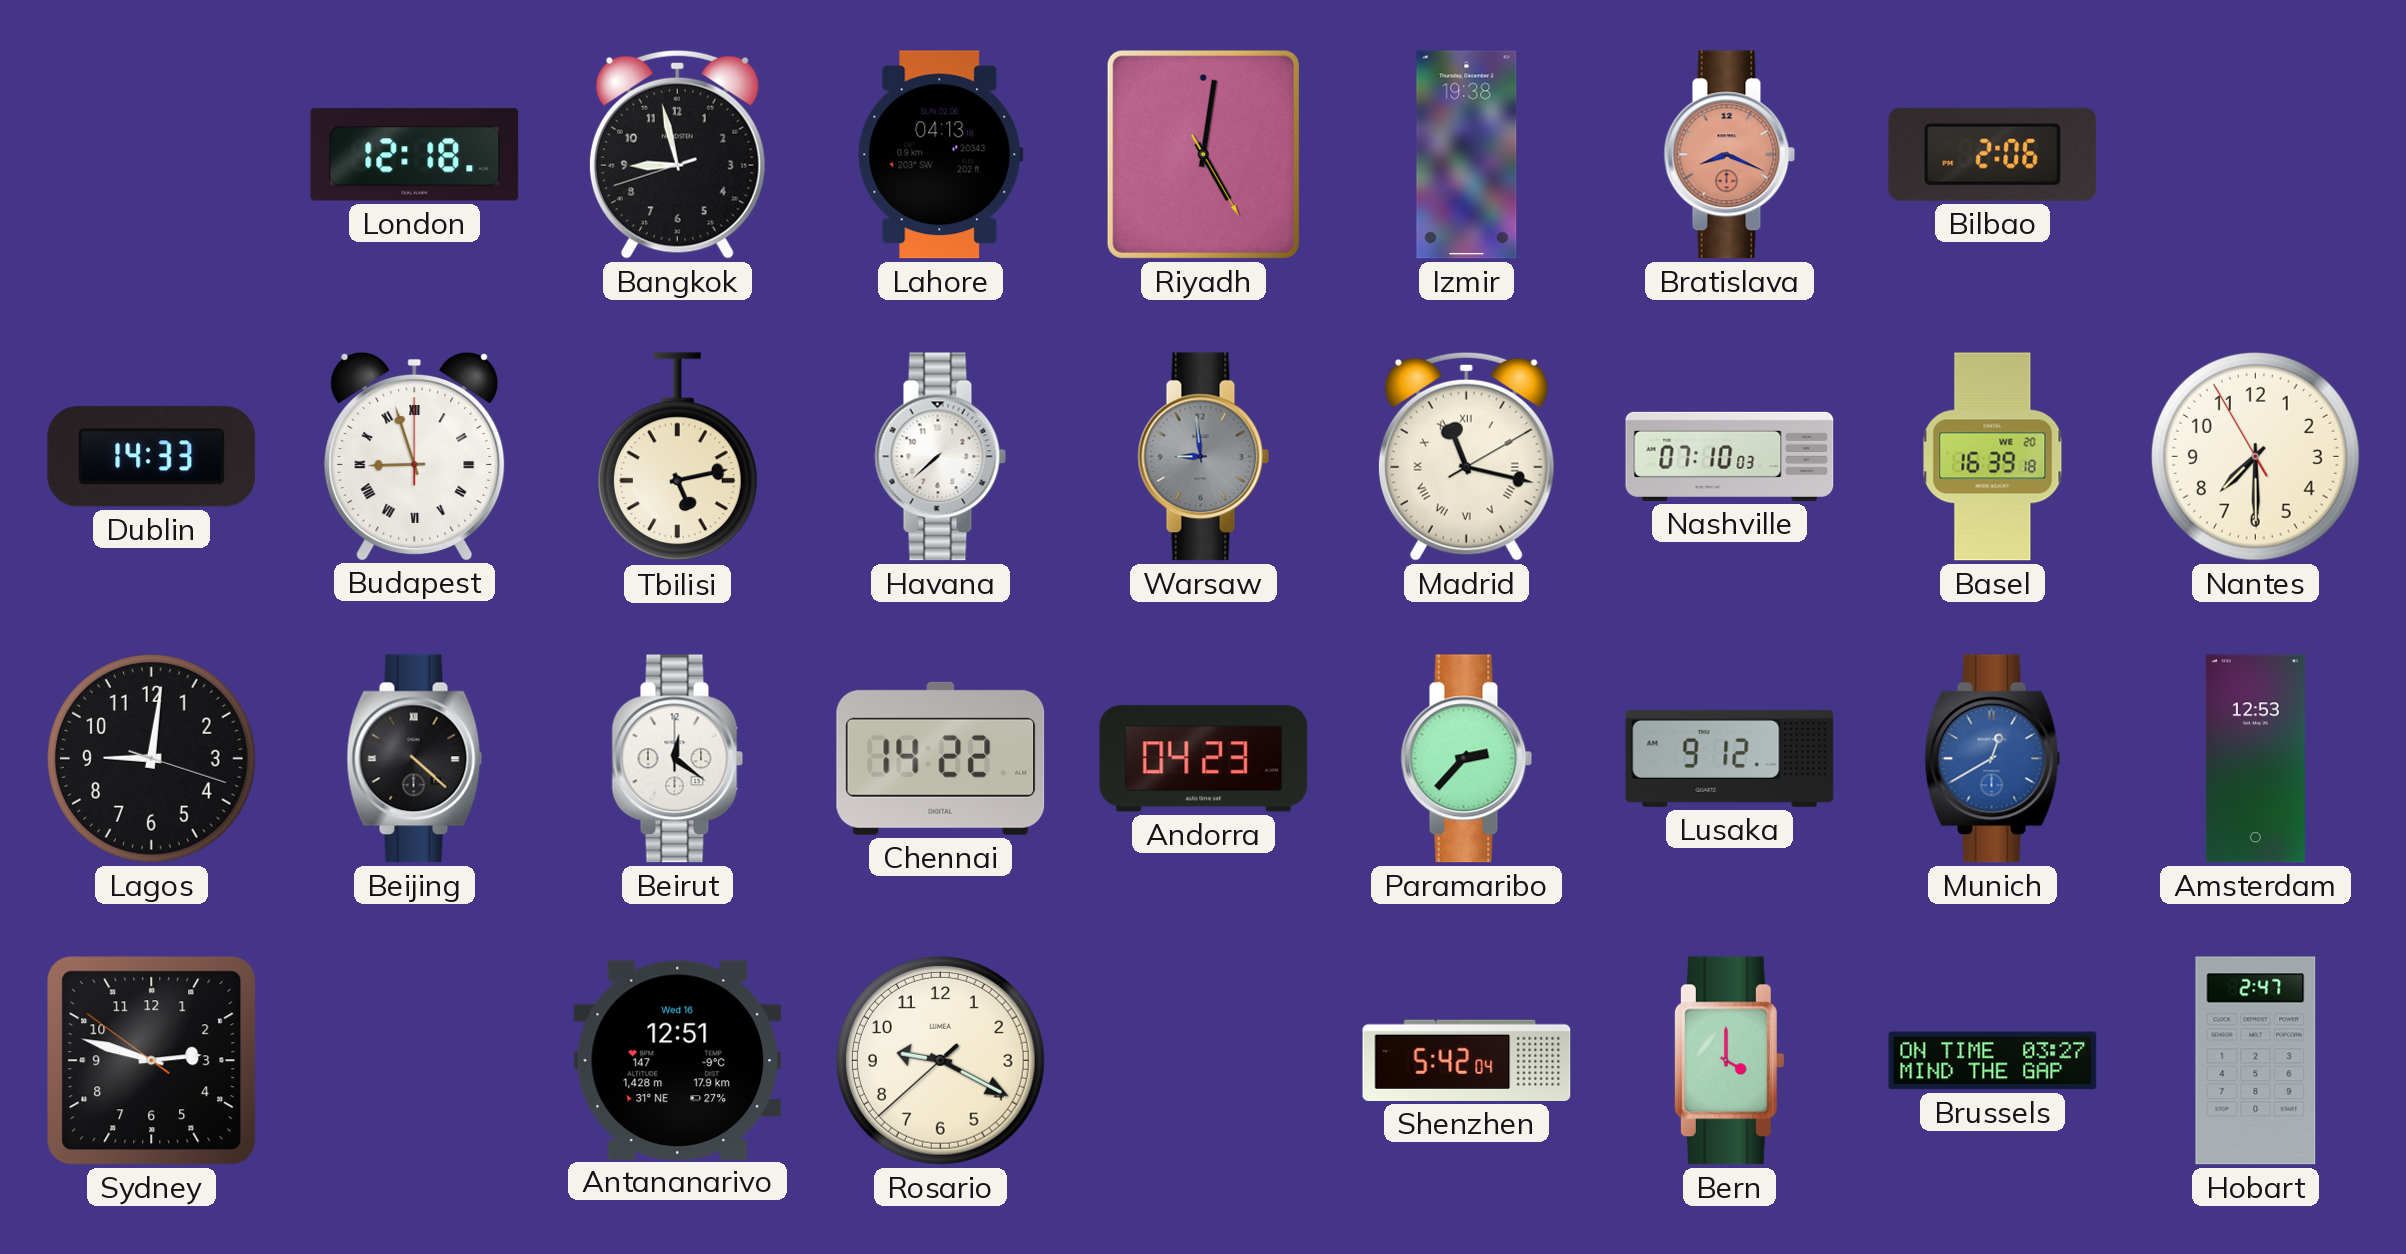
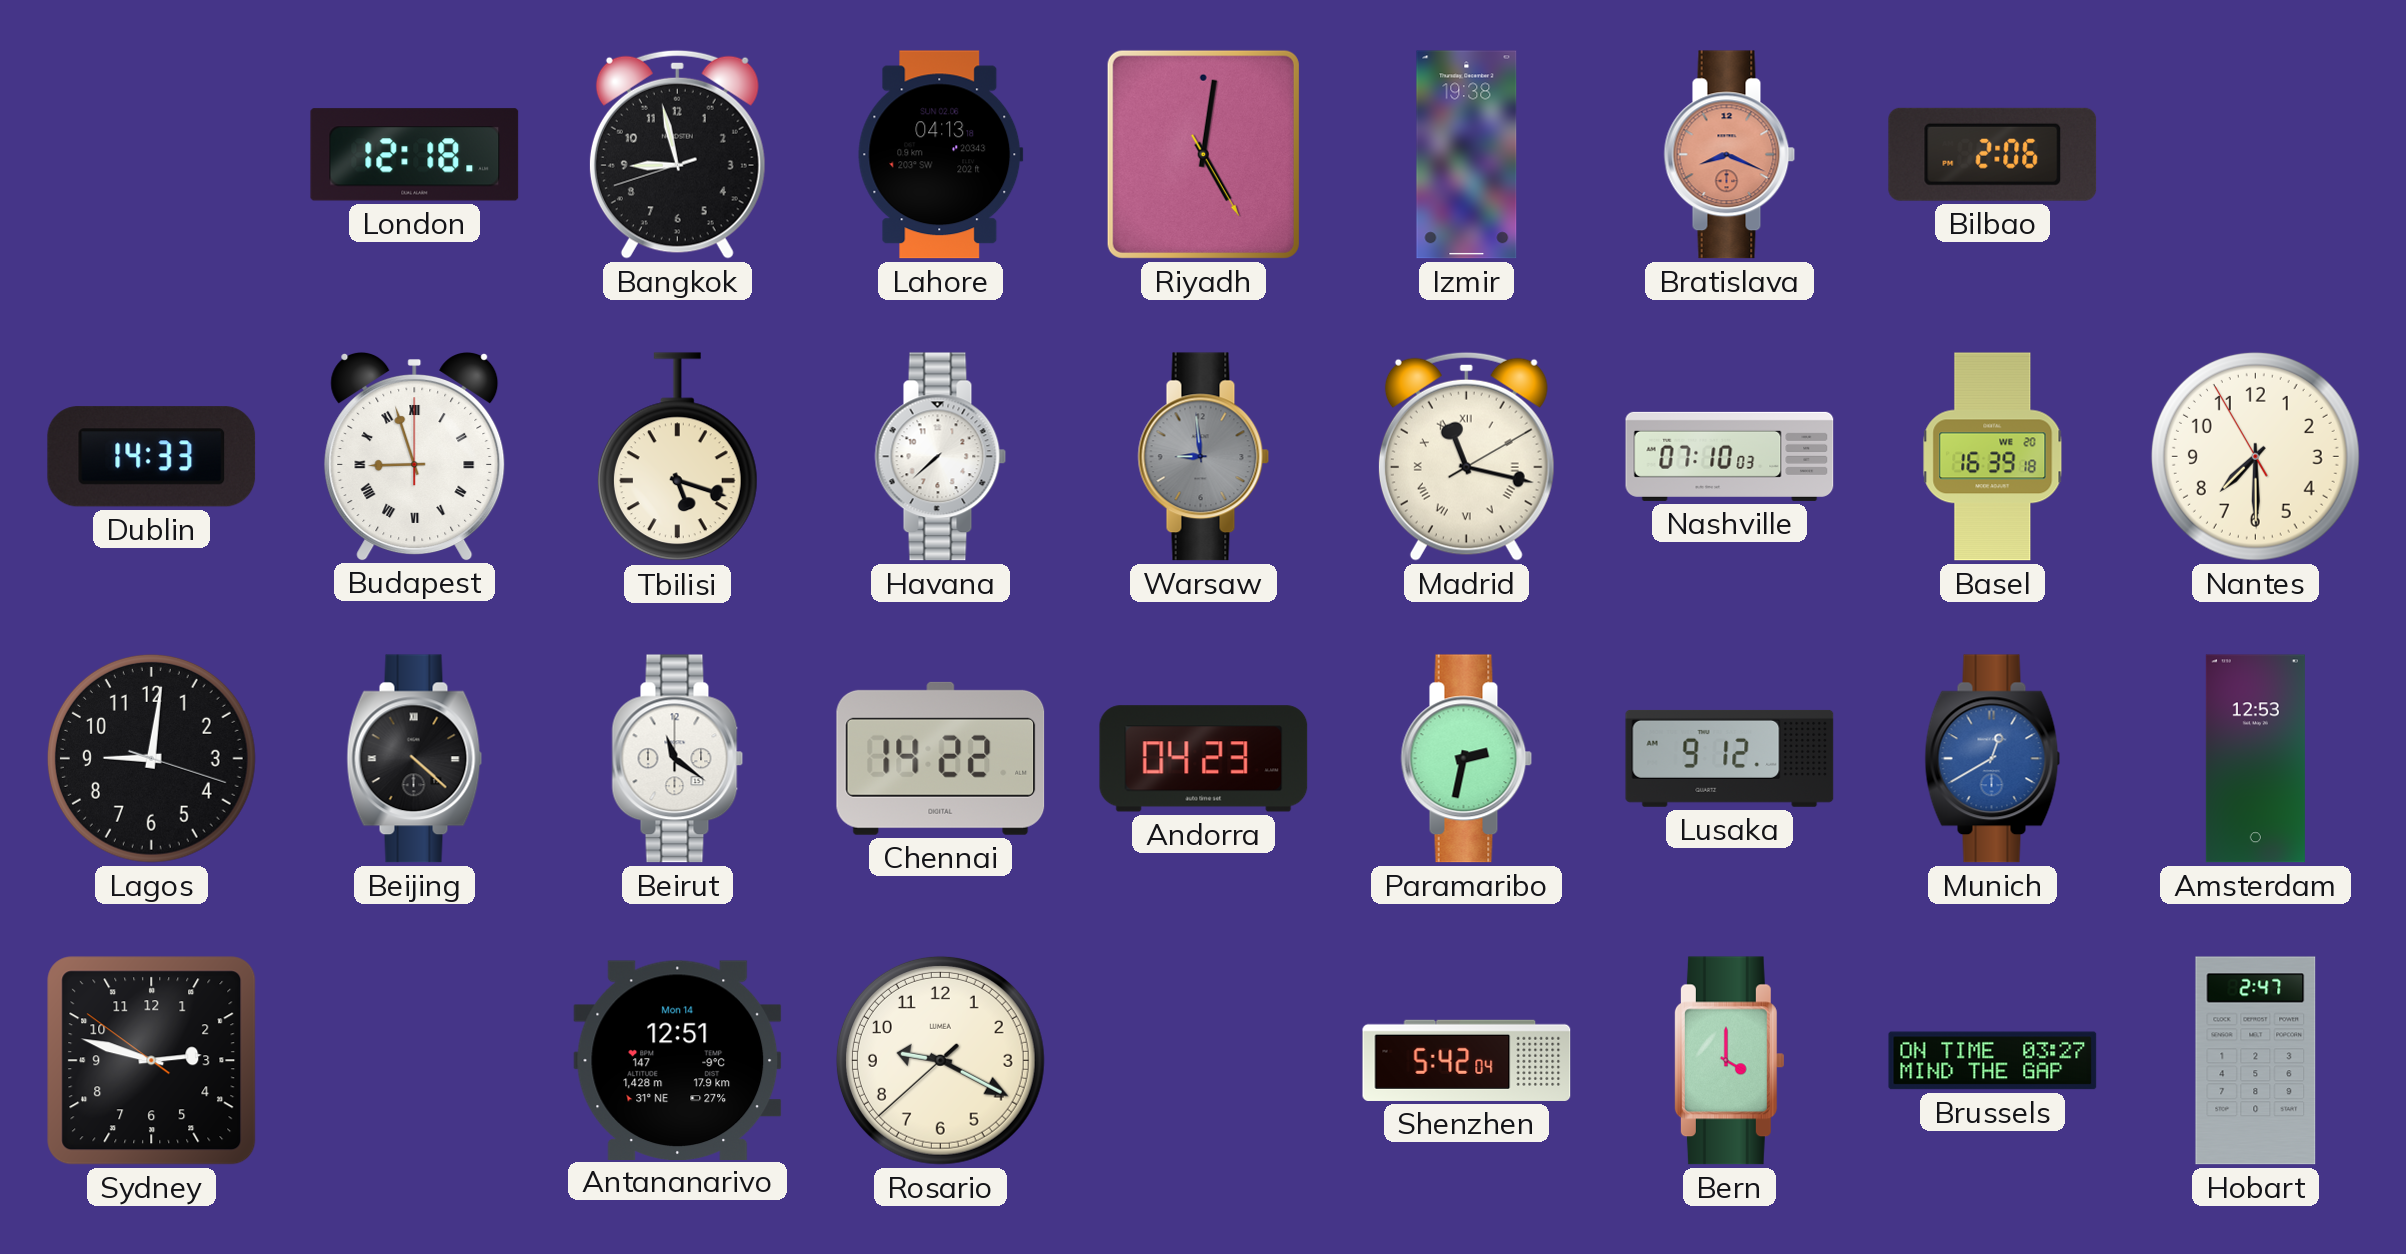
Tbilisi: 5:13 -> 5:18
Beirut: 12:21 -> 11:21
Paramaribo: 2:37 -> 2:32
Antananarivo date: Wed 16 -> Mon 14
